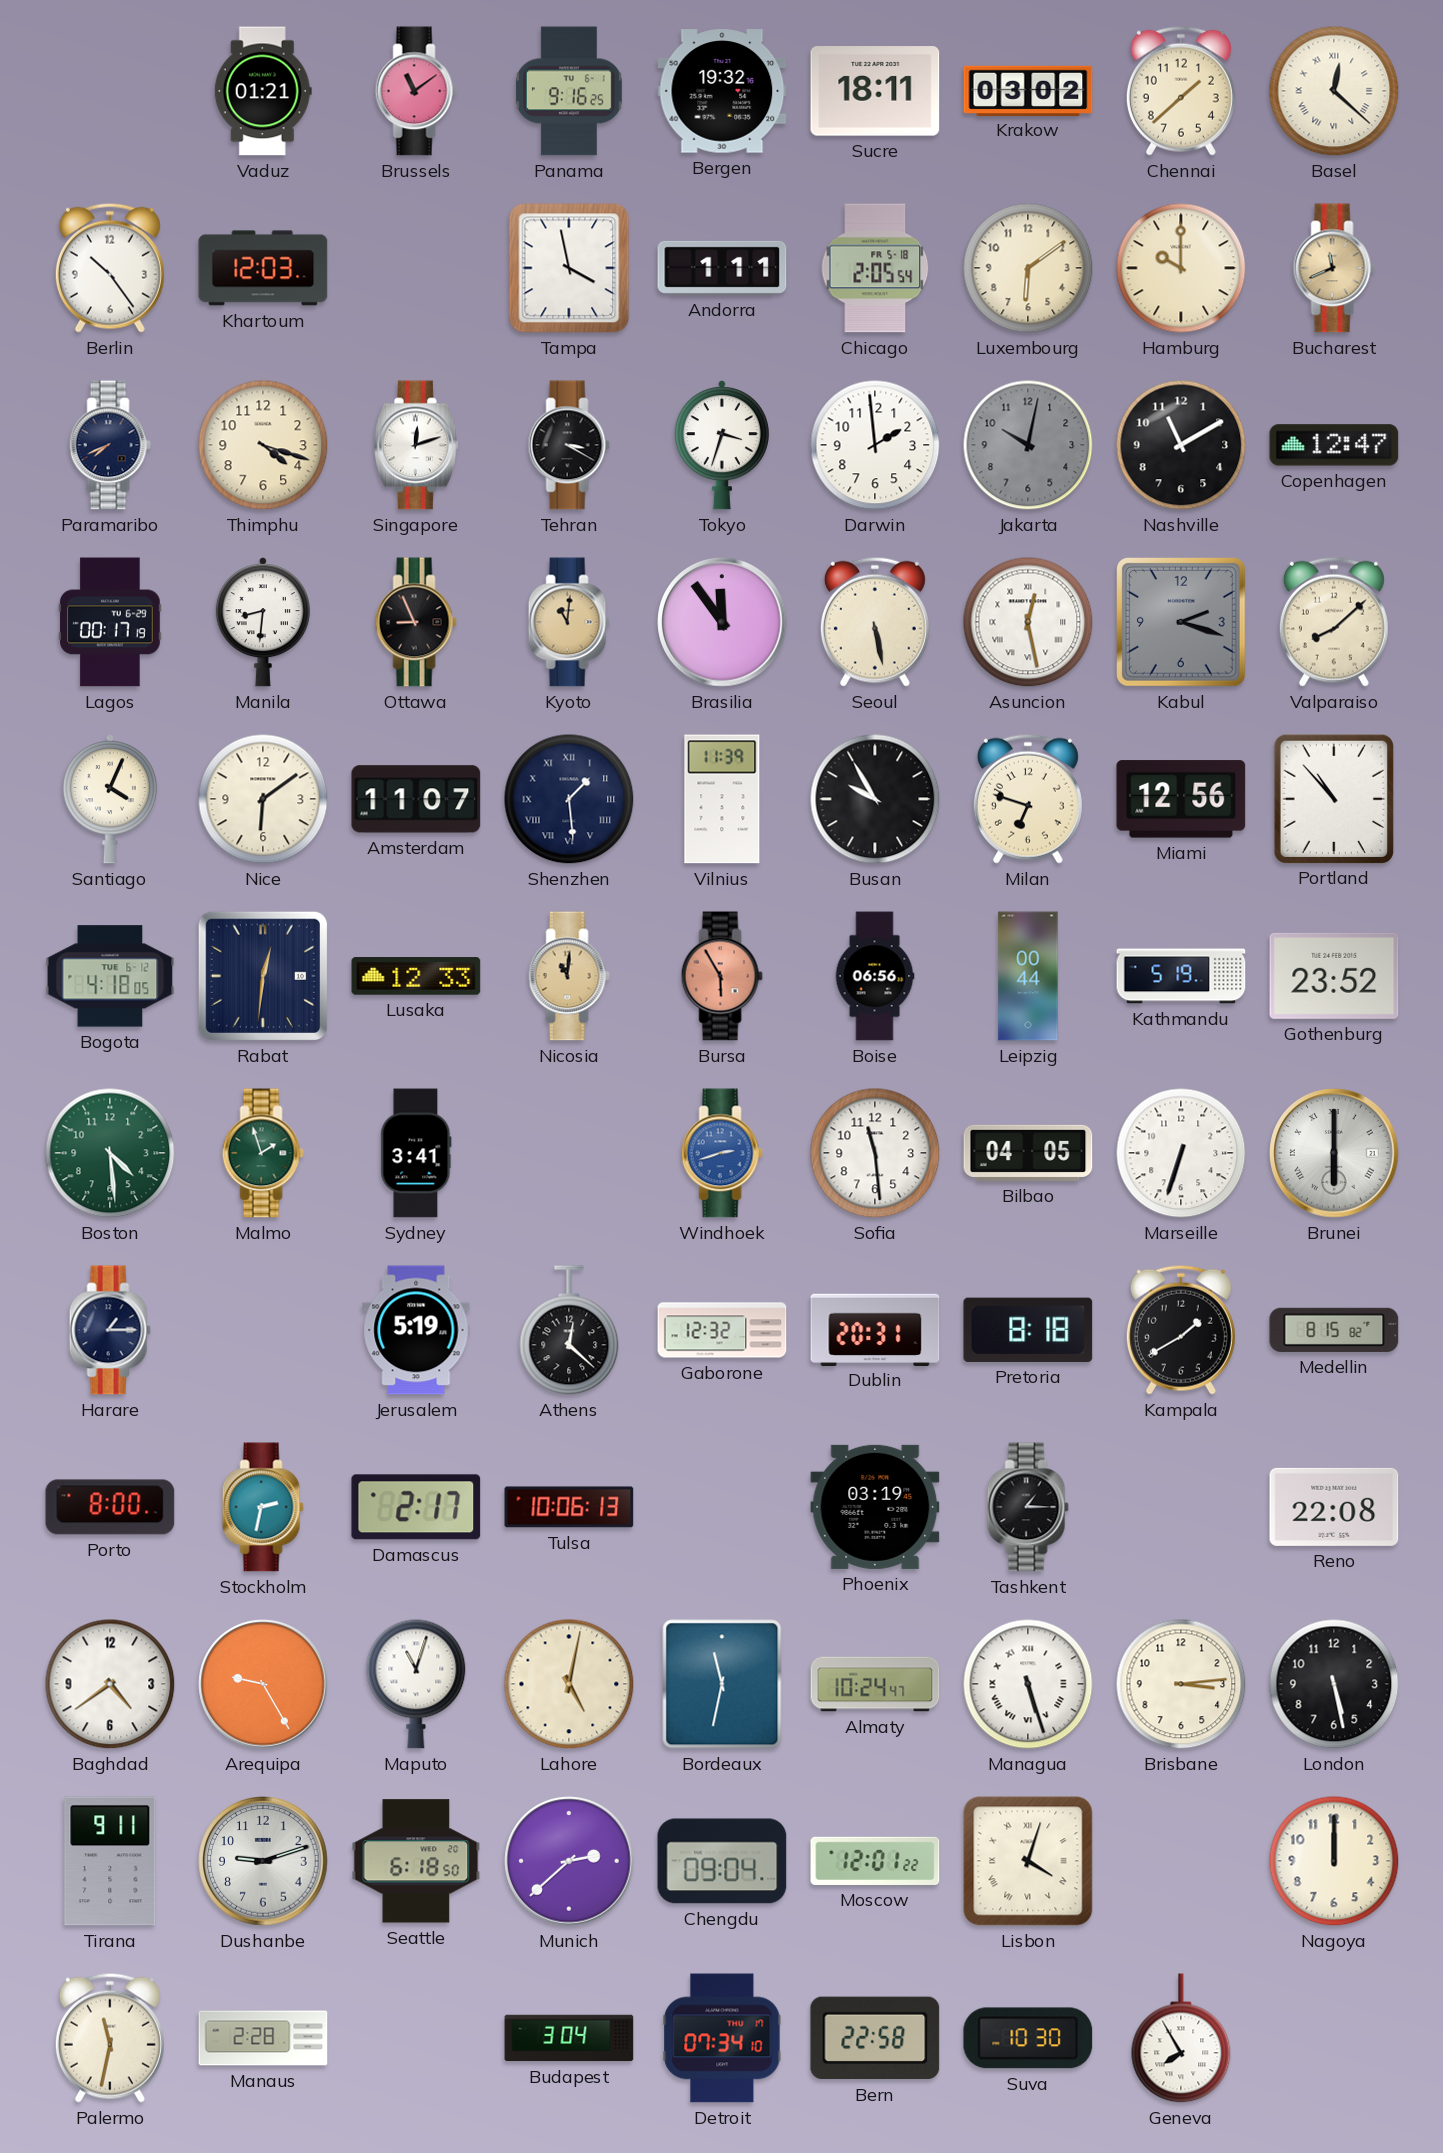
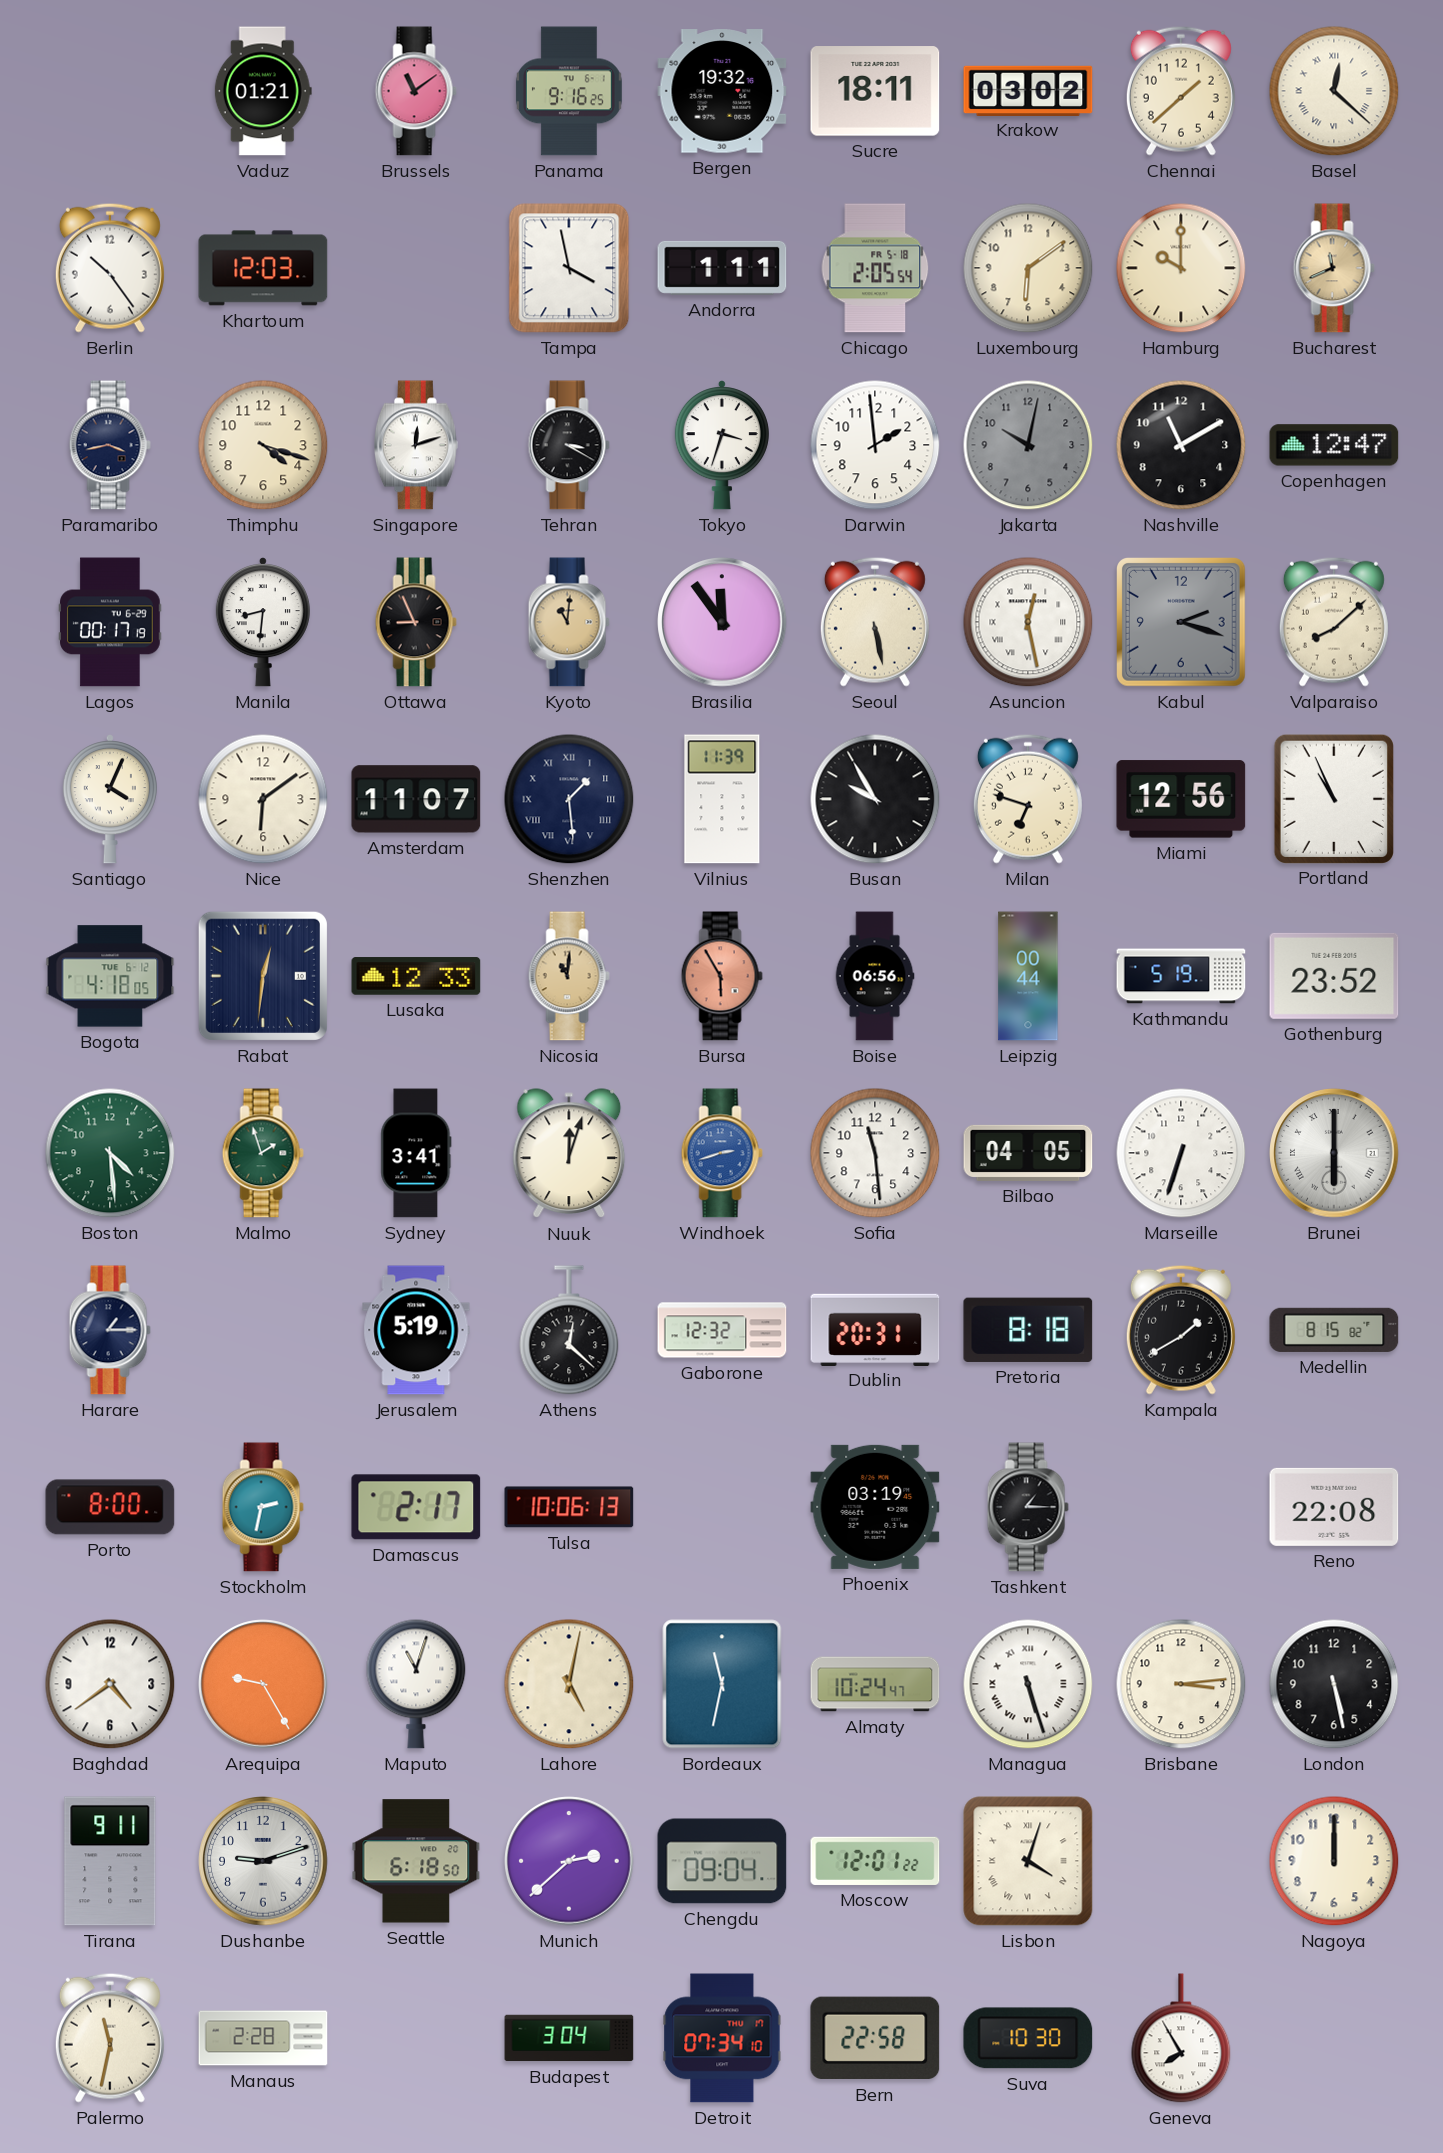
Paramaribo: 7:41 -> 3:43
Portland: 10:53 -> 10:56
Nuuk: none -> 12:03
